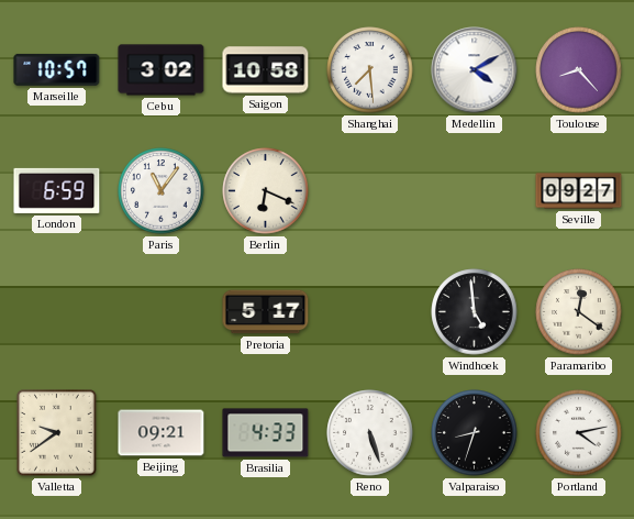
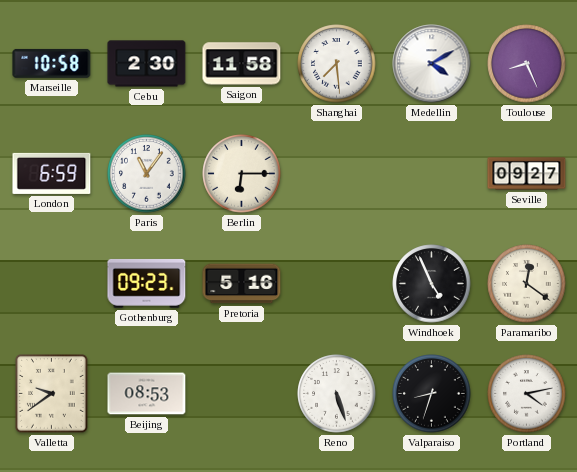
Marseille: 10:57 -> 10:58
Cebu: 3:02 -> 2:30
Saigon: 10:58 -> 11:58
Toulouse: 8:23 -> 8:26
Berlin: 6:19 -> 6:15
Gothenburg: none -> 09:23
Pretoria: 5:17 -> 5:16
Windhoek: 4:59 -> 4:56
Beijing: 09:21 -> 08:53
Brasilia: 4:33 -> none
